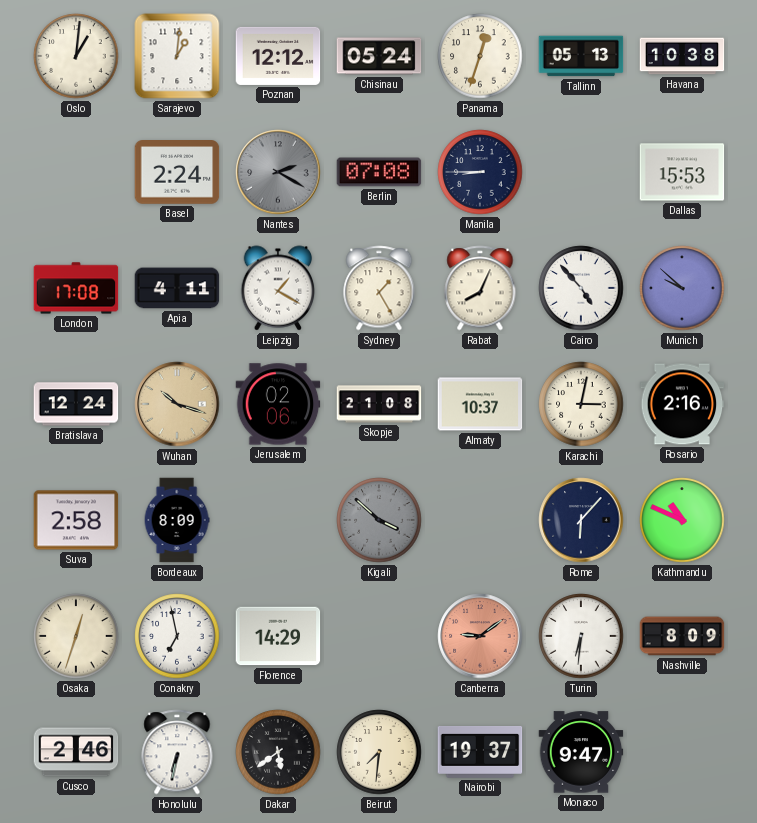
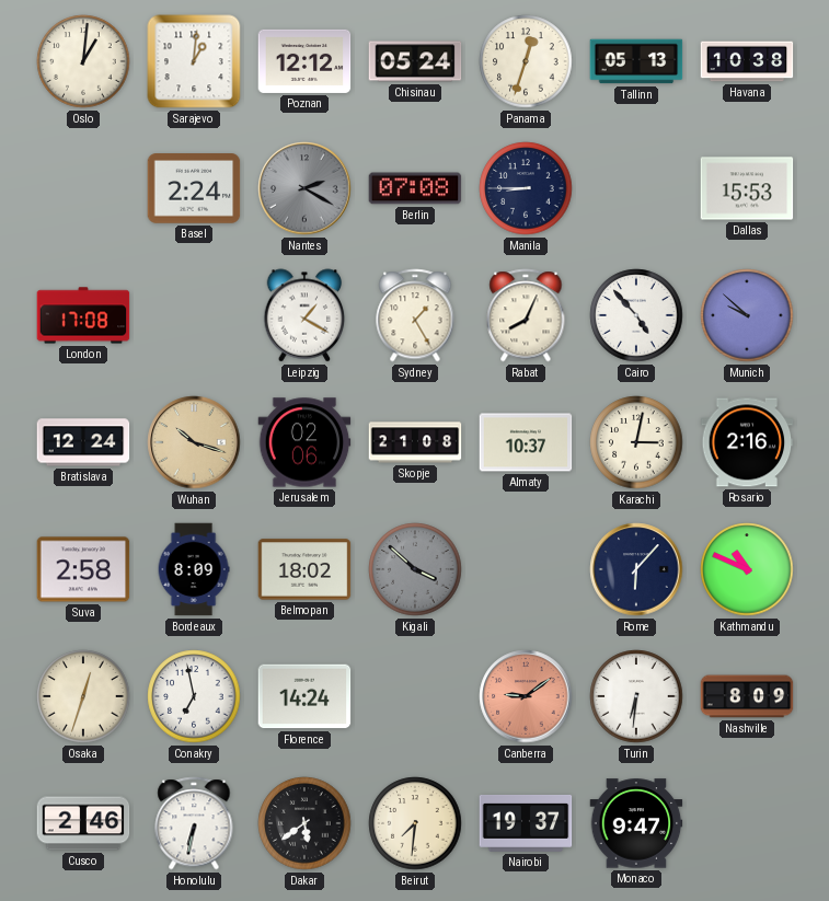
Apia: 4:11 -> none
Belmopan: none -> 18:02
Florence: 14:29 -> 14:24
